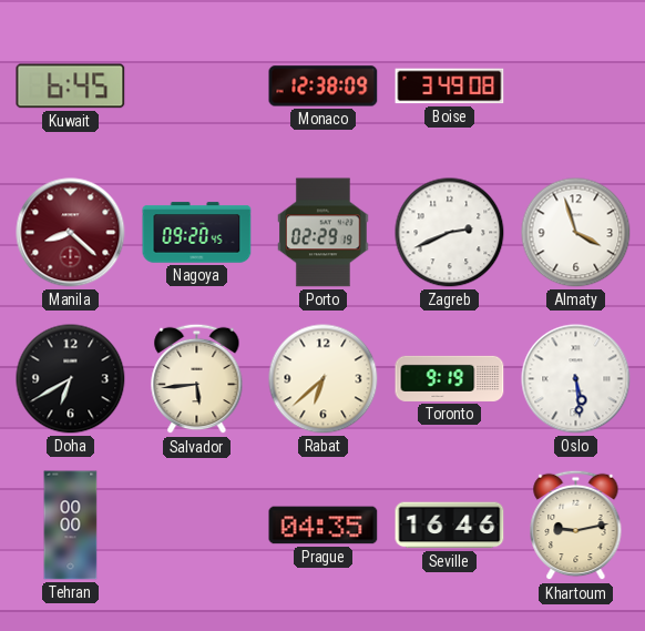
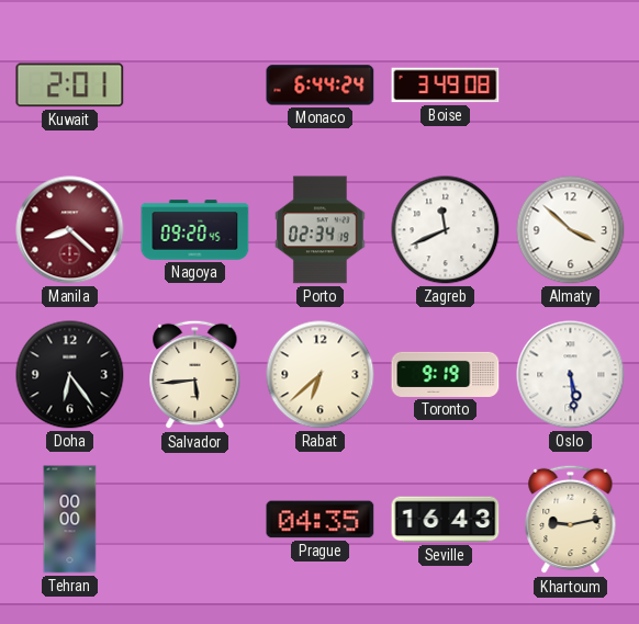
Kuwait: 6:45 -> 2:01
Monaco: 12:38 -> 6:44
Porto: 02:29 -> 02:34
Zagreb: 2:41 -> 11:41
Almaty: 3:57 -> 3:52
Doha: 6:40 -> 6:24
Seville: 16:46 -> 16:43
